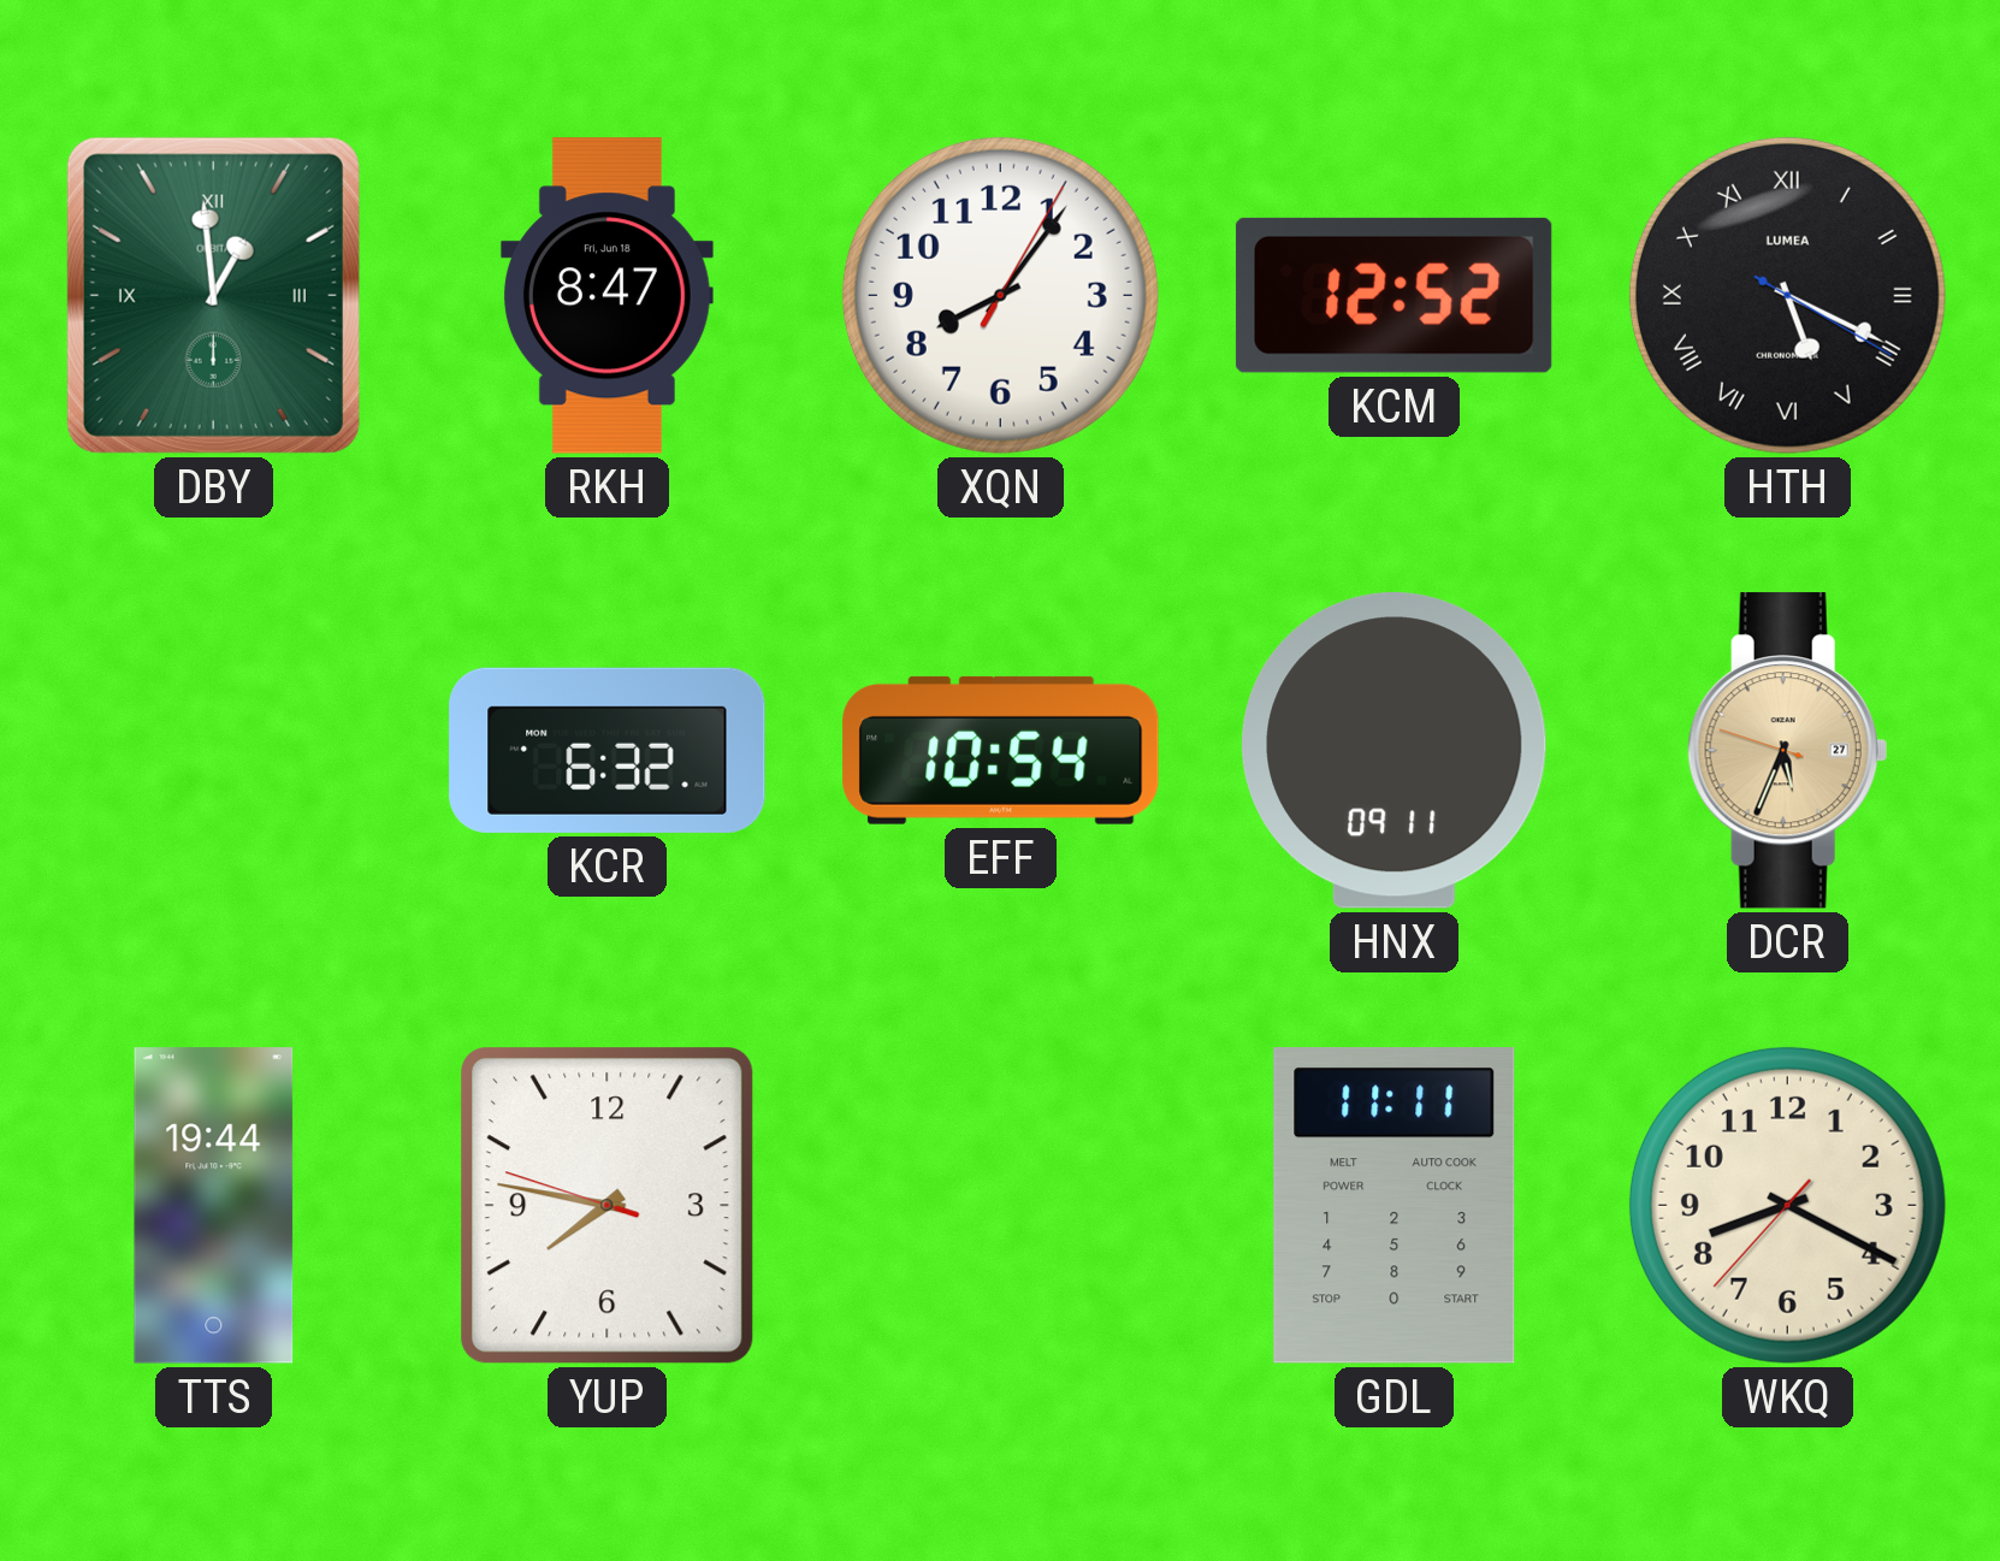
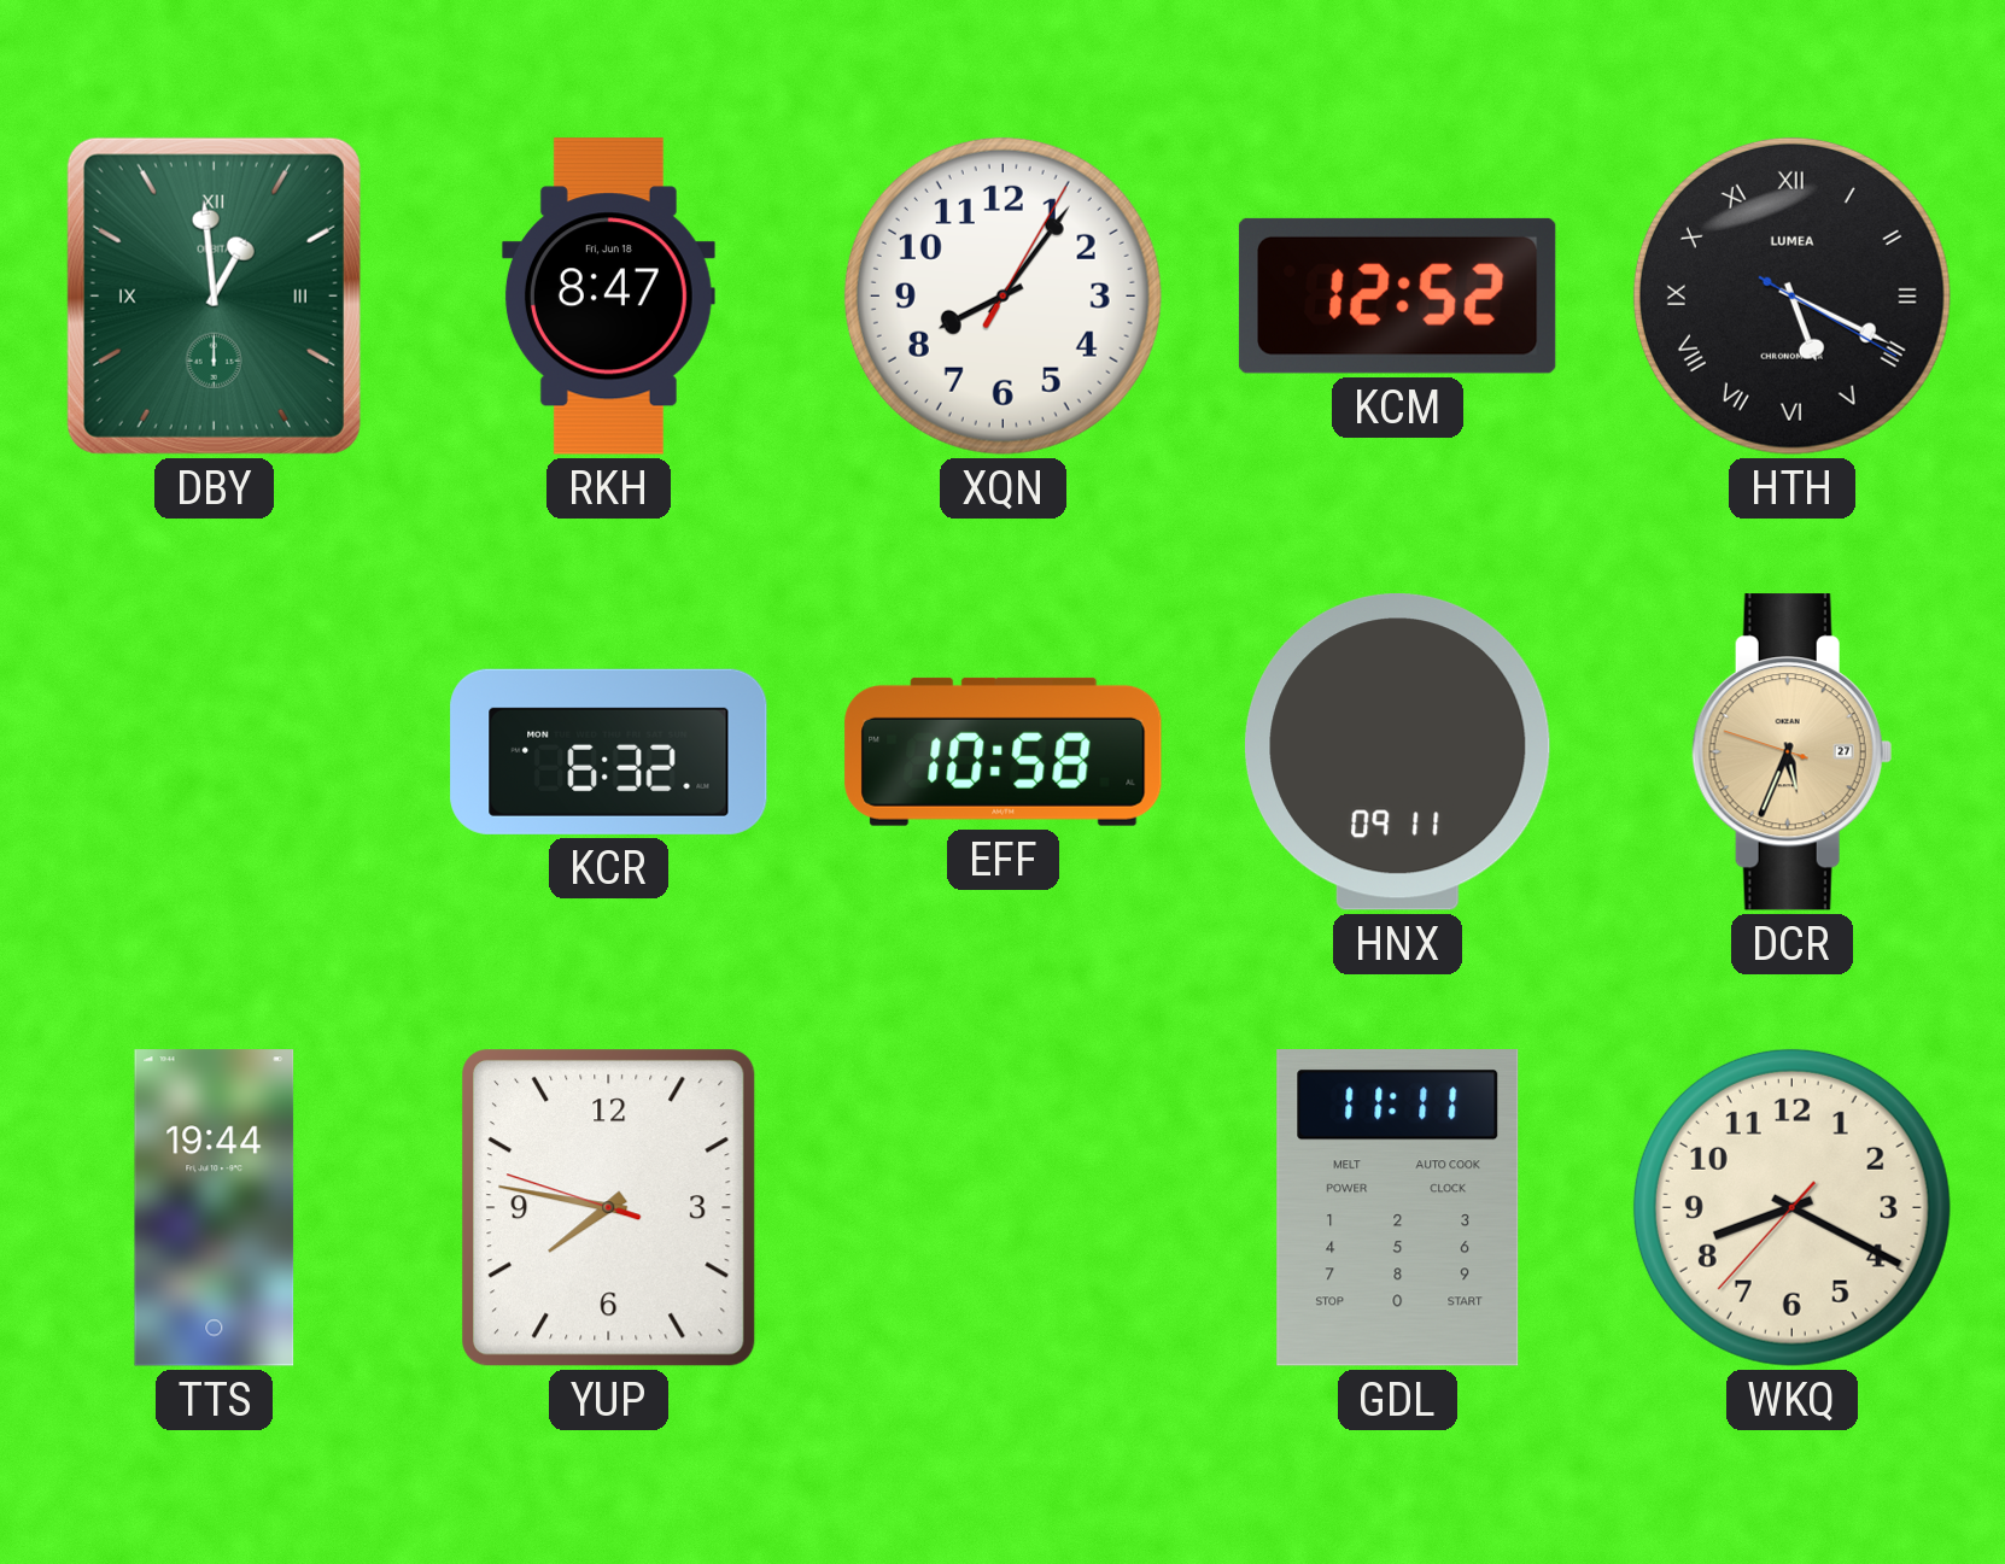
EFF: 10:54 -> 10:58
